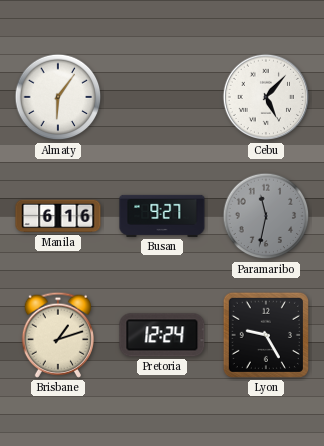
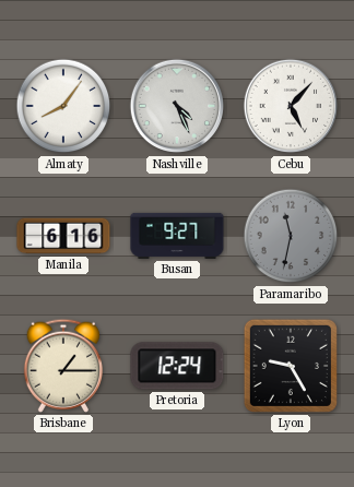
Almaty: 6:06 -> 8:06
Nashville: none -> 4:26
Brisbane: 1:12 -> 1:15
